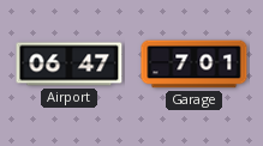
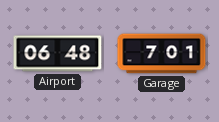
Airport: 06:47 -> 06:48
